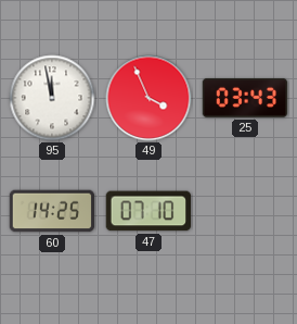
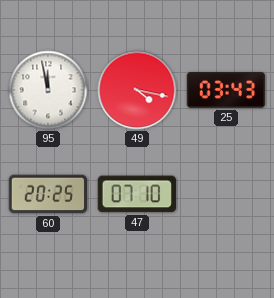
49: 3:56 -> 4:17
60: 14:25 -> 20:25
